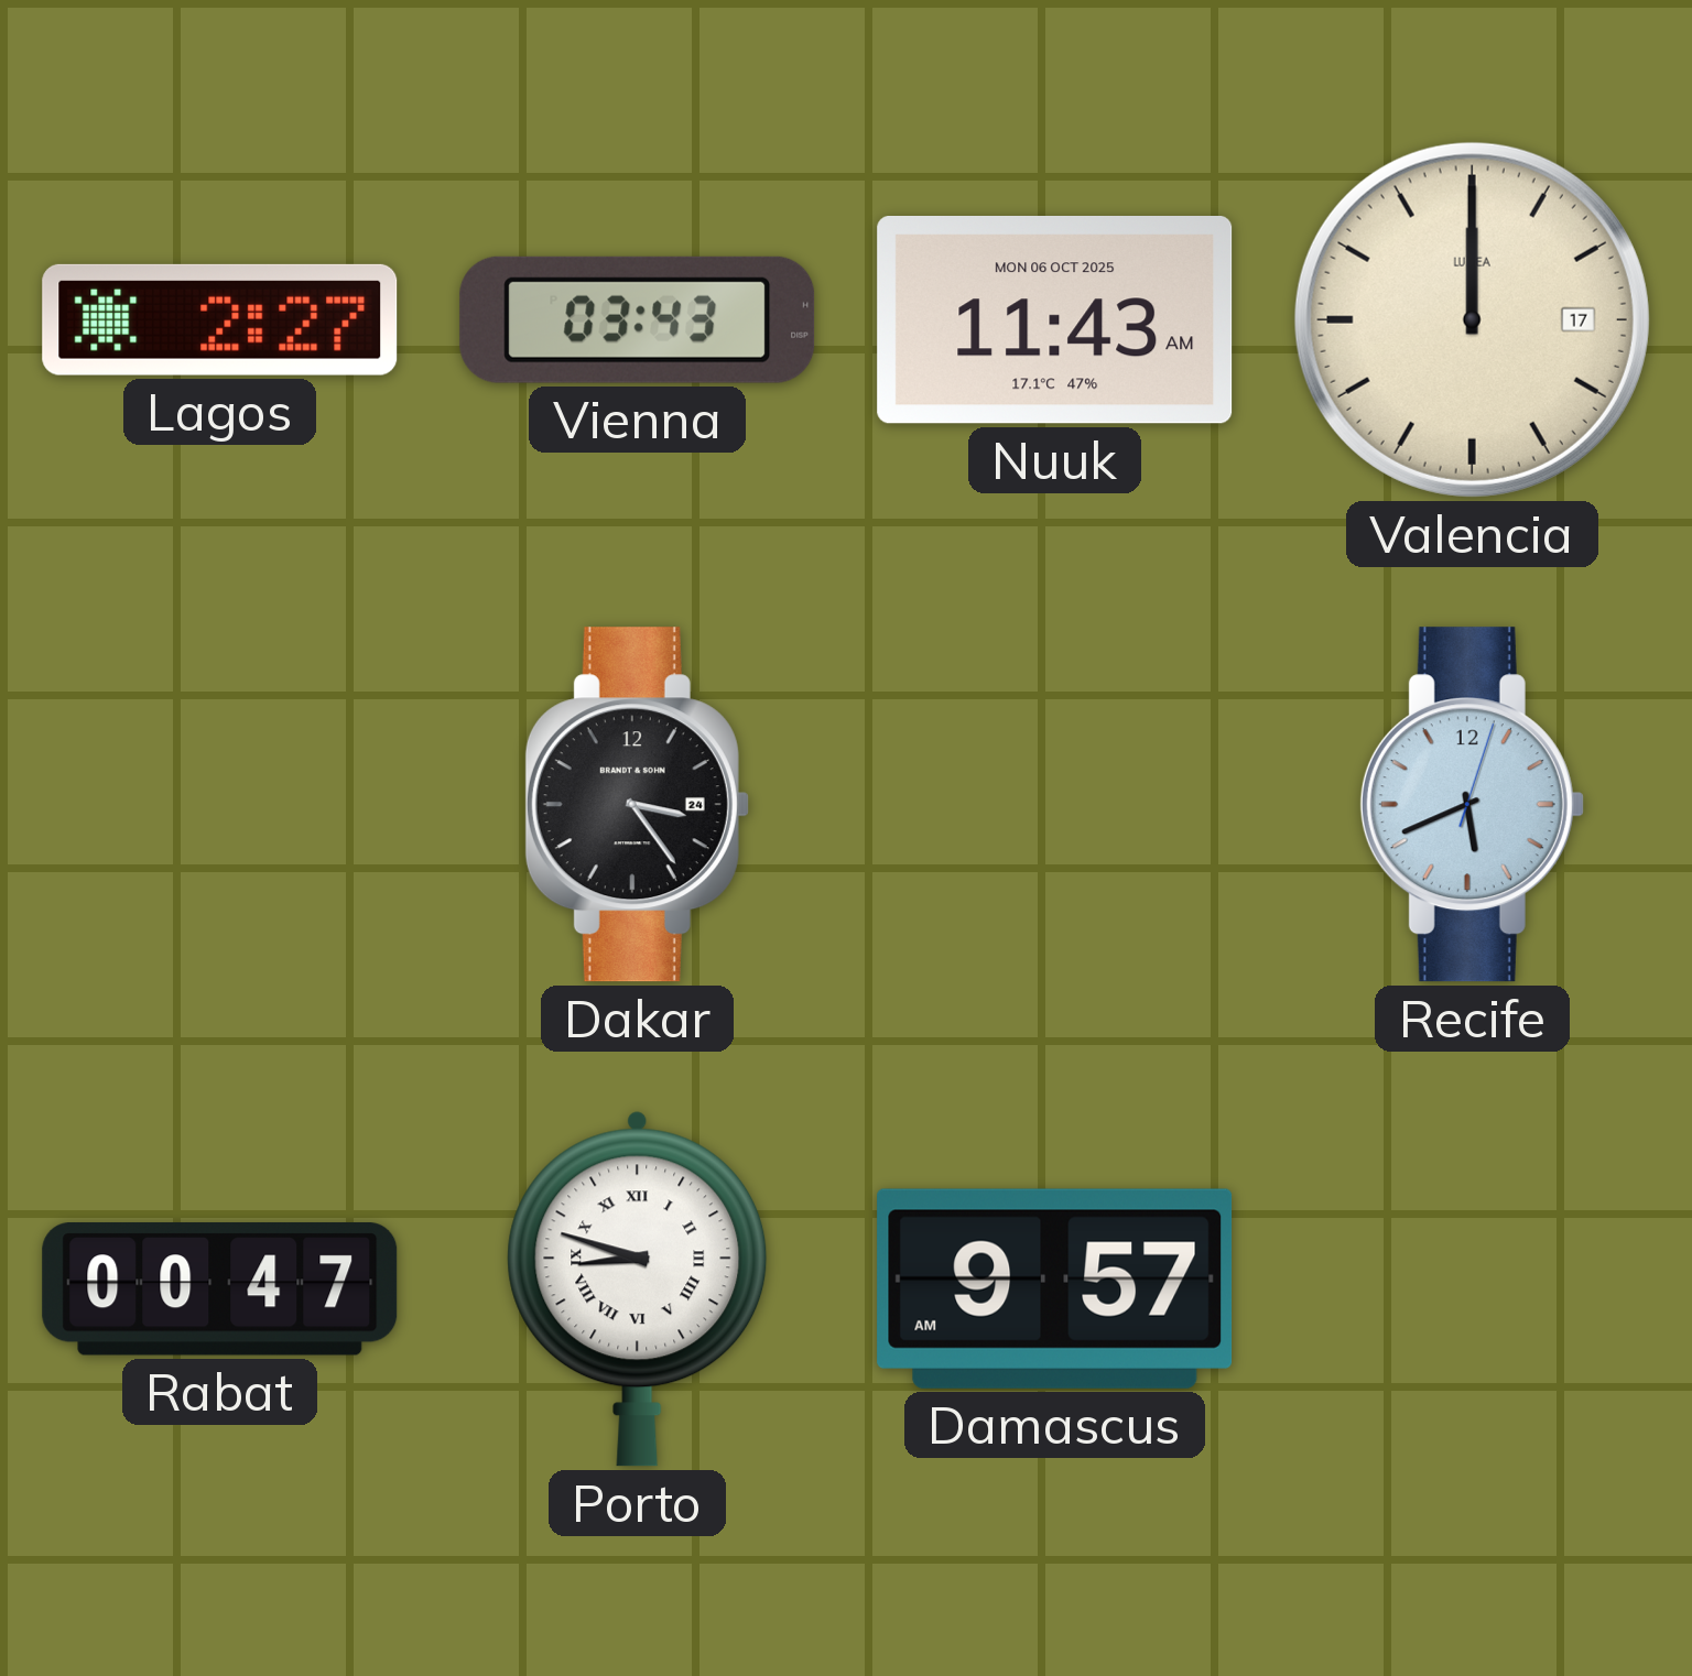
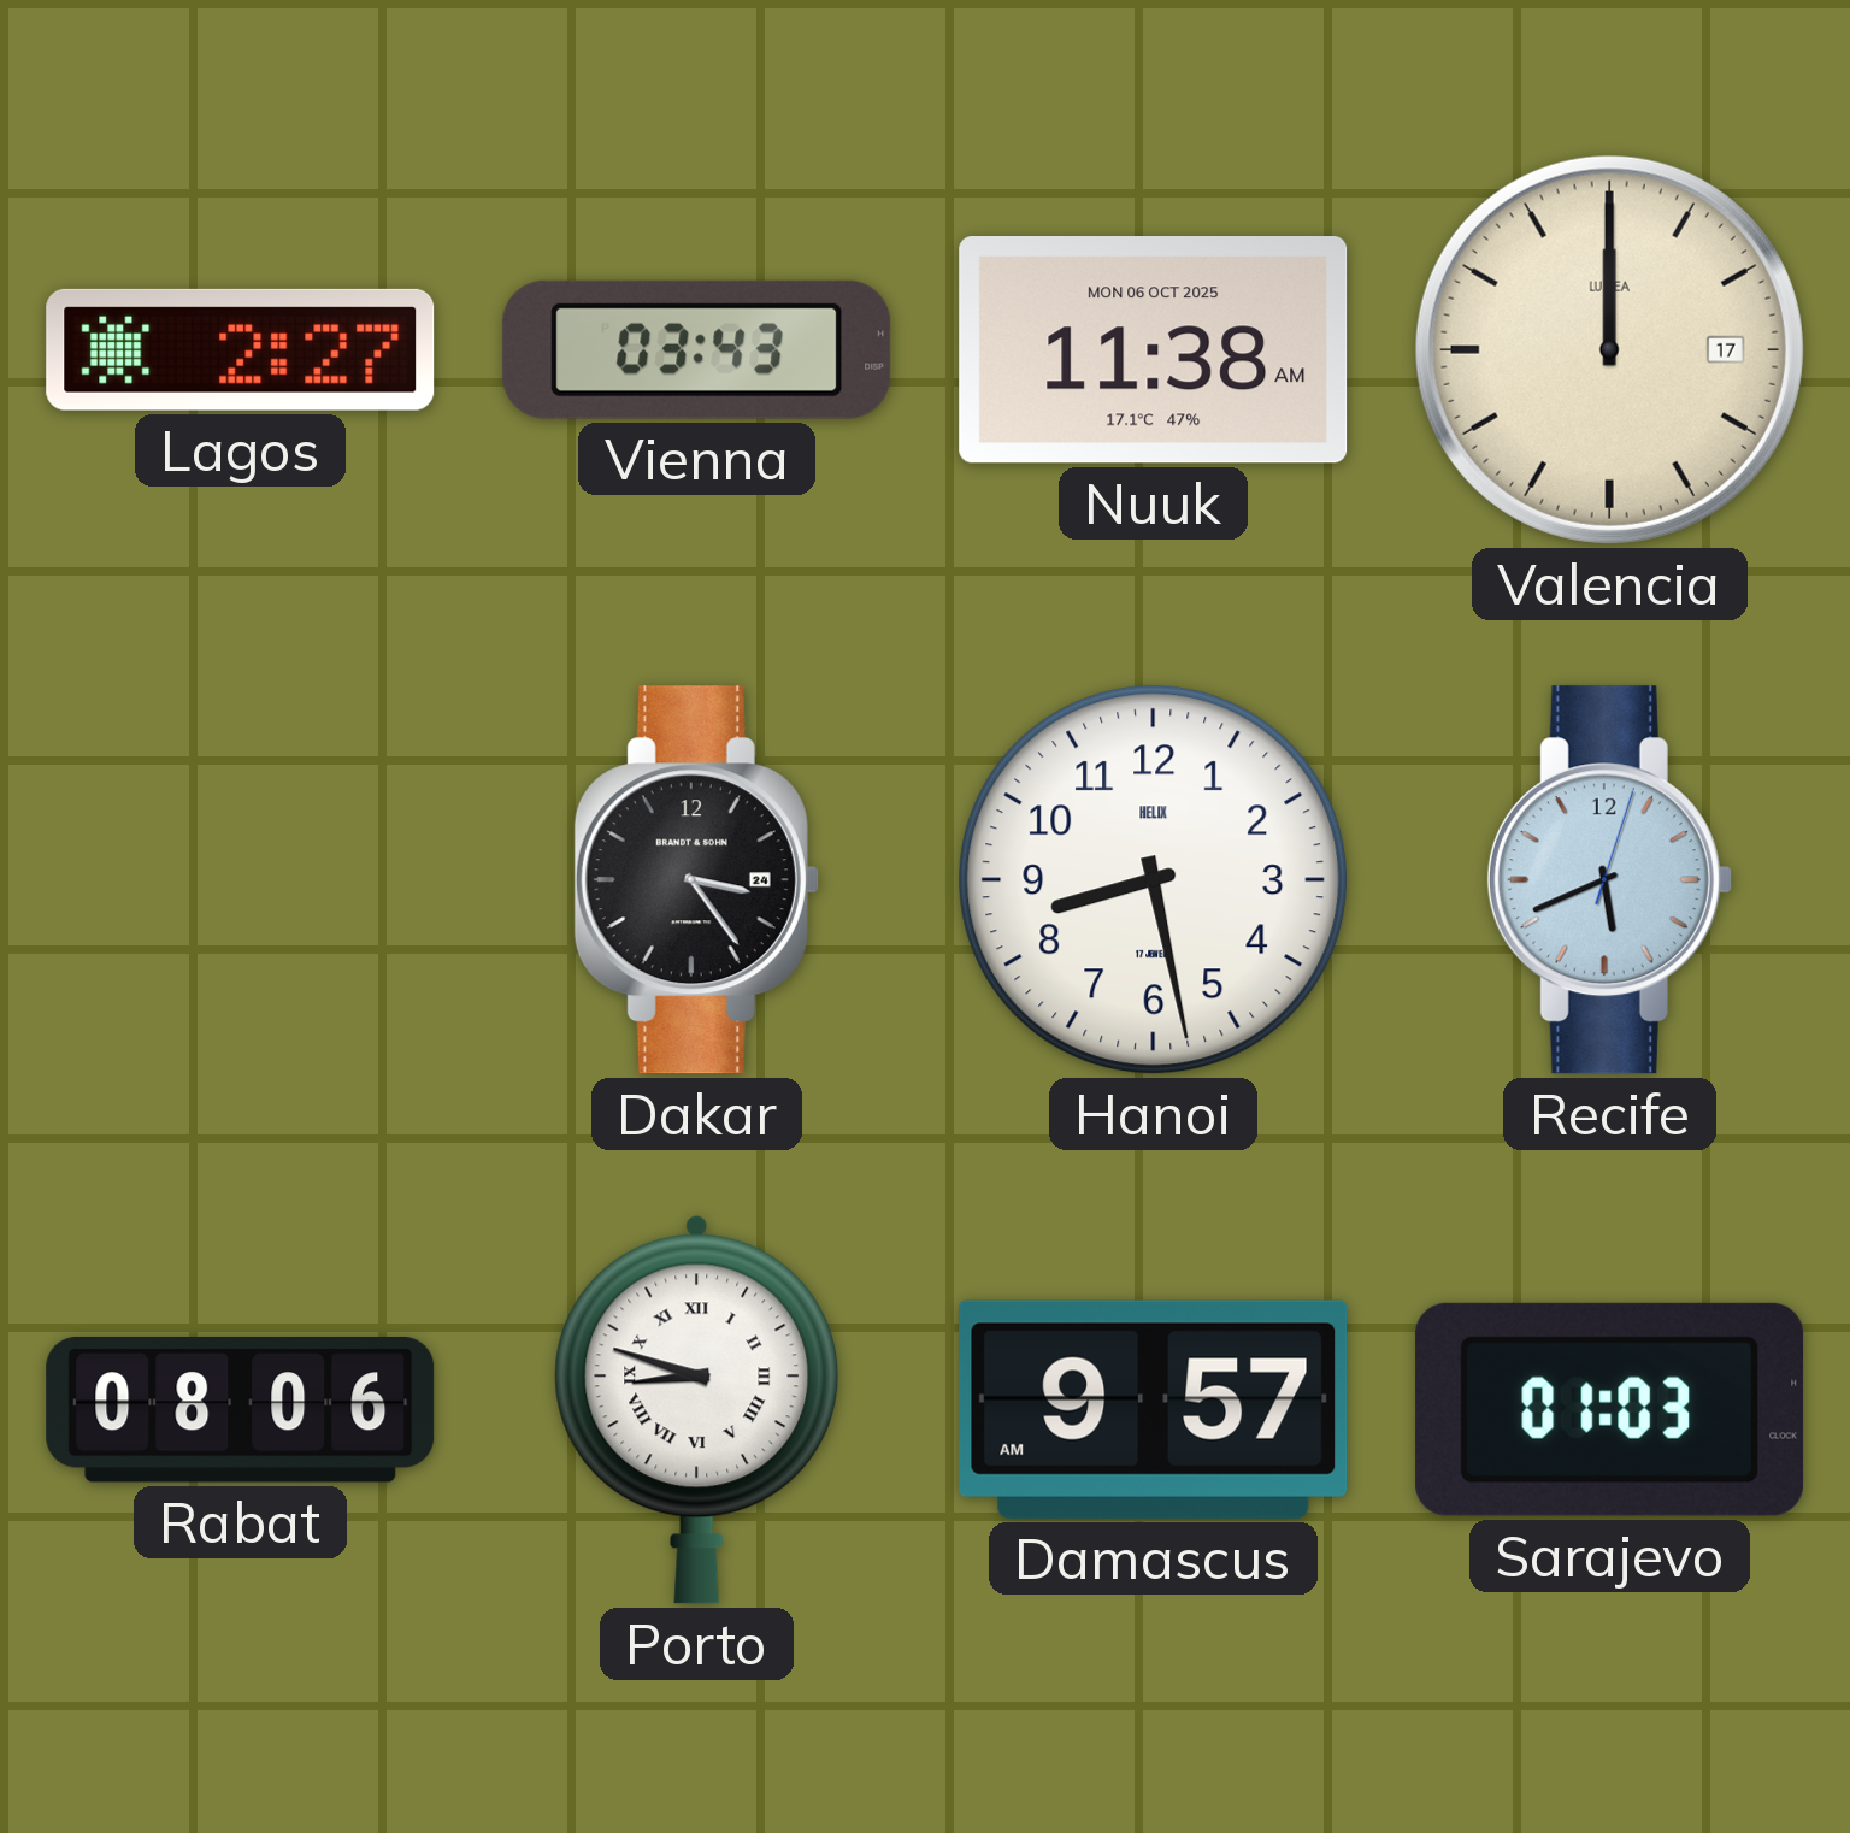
Nuuk: 11:43 -> 11:38
Hanoi: none -> 8:28
Rabat: 00:47 -> 08:06
Sarajevo: none -> 01:03
